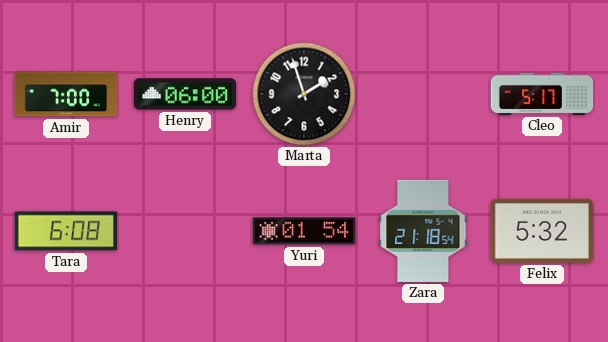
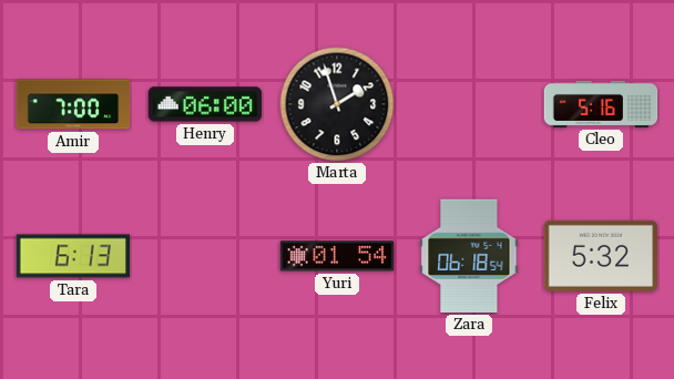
Cleo: 5:17 -> 5:16
Tara: 6:08 -> 6:13
Zara: 21:18 -> 06:18
